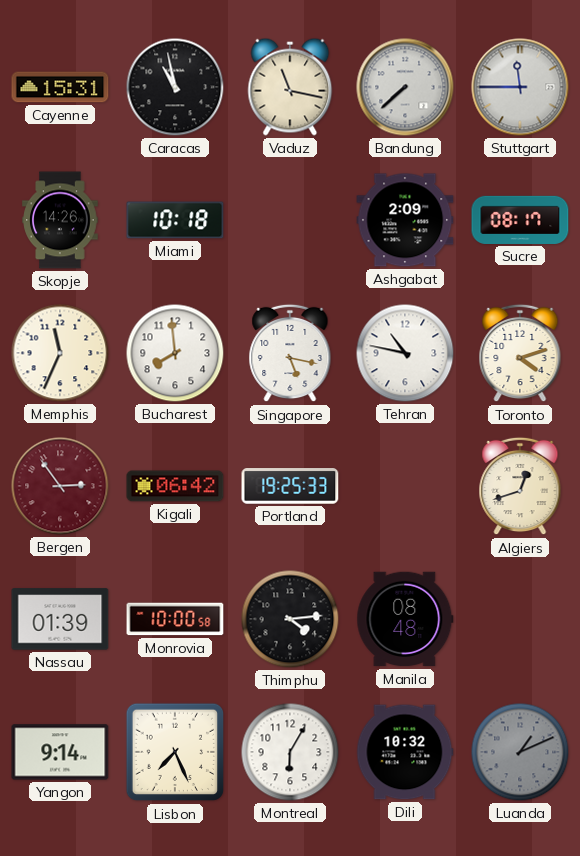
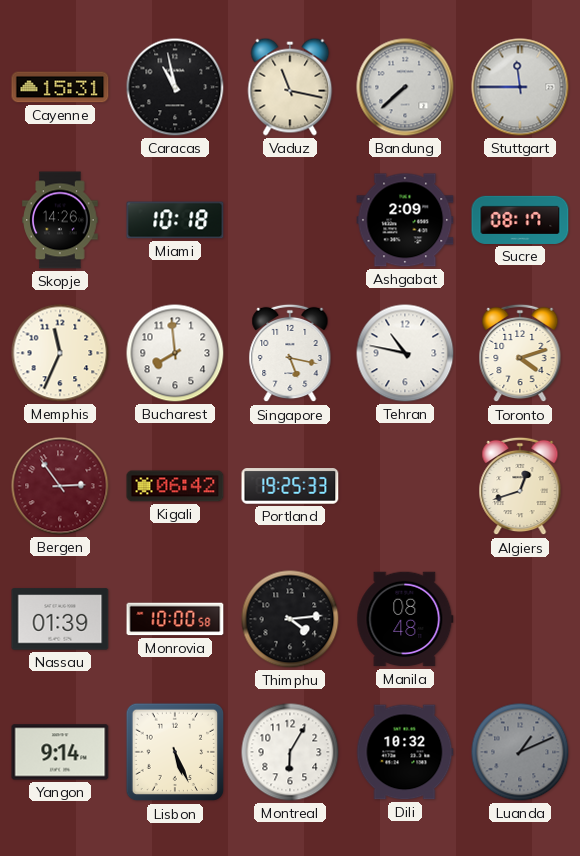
Lisbon: 7:26 -> 5:26
